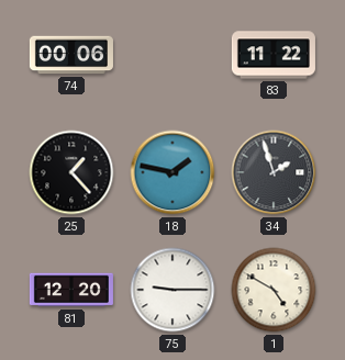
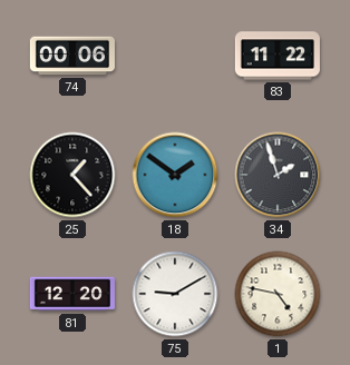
18: 1:47 -> 1:51
75: 9:15 -> 9:10
1: 4:50 -> 4:47
